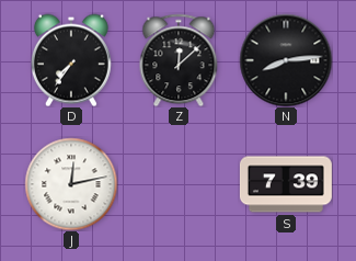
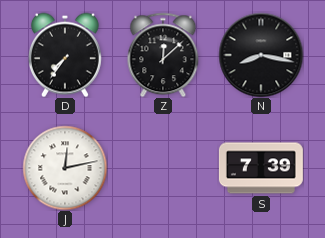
N: 8:14 -> 8:17
